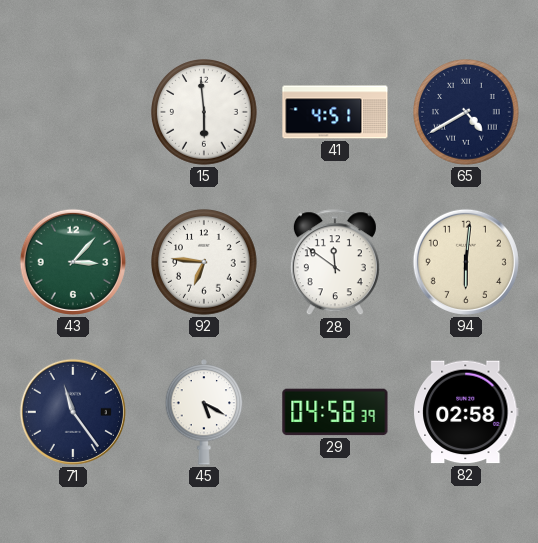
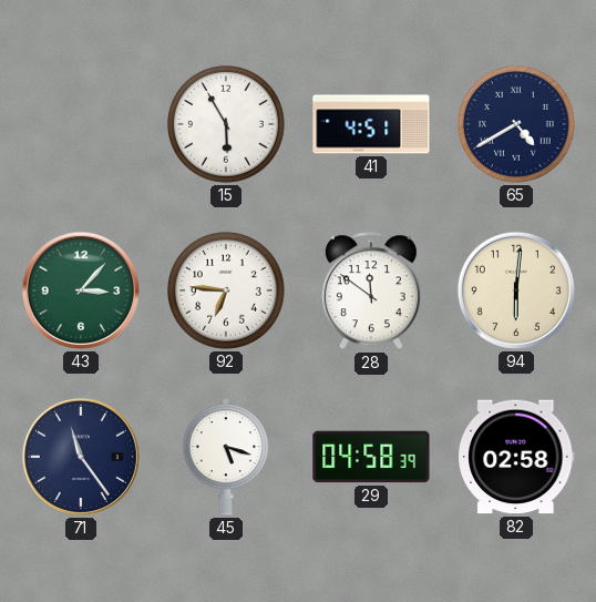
15: 5:59 -> 5:55
45: 5:20 -> 5:18
